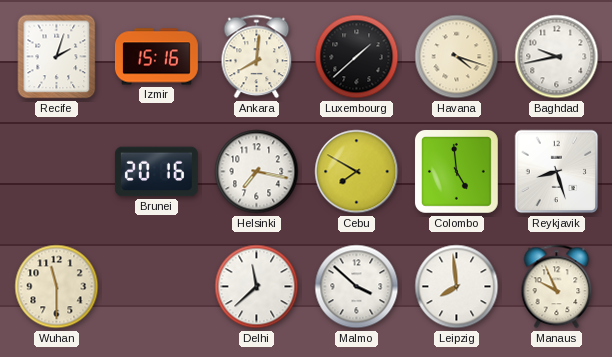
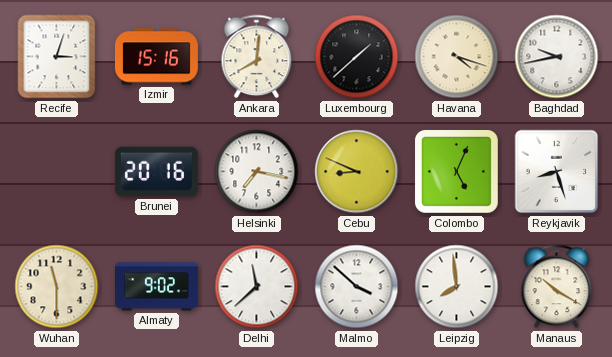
Recife: 2:03 -> 3:03
Cebu: 7:50 -> 8:49
Colombo: 4:59 -> 5:04
Almaty: none -> 9:02
Manaus: 9:56 -> 10:20
